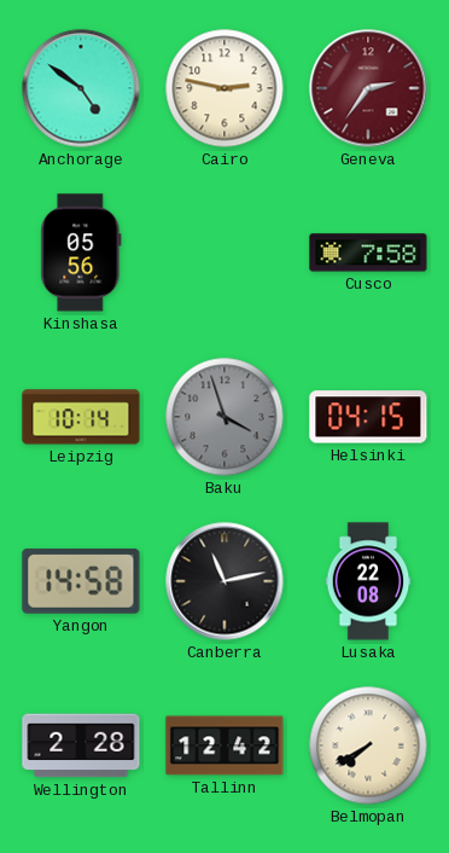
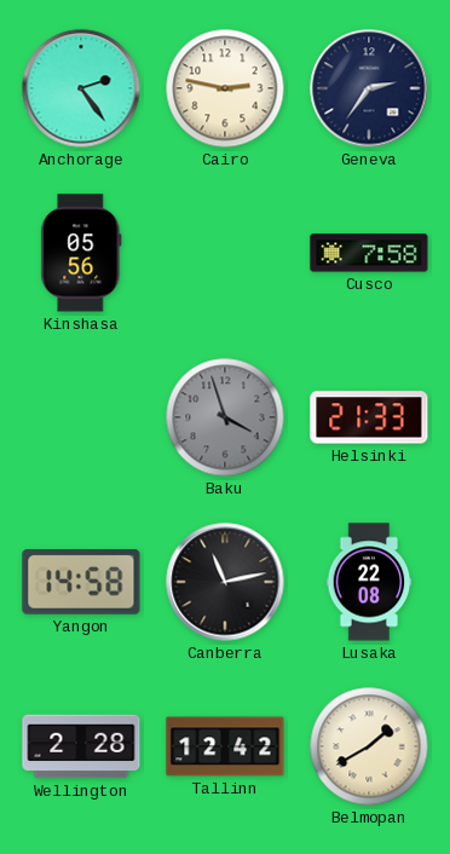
Anchorage: 4:51 -> 2:24
Geneva dial: burgundy -> navy
Leipzig: 10:14 -> none
Helsinki: 04:15 -> 21:33
Belmopan: 7:40 -> 1:40
